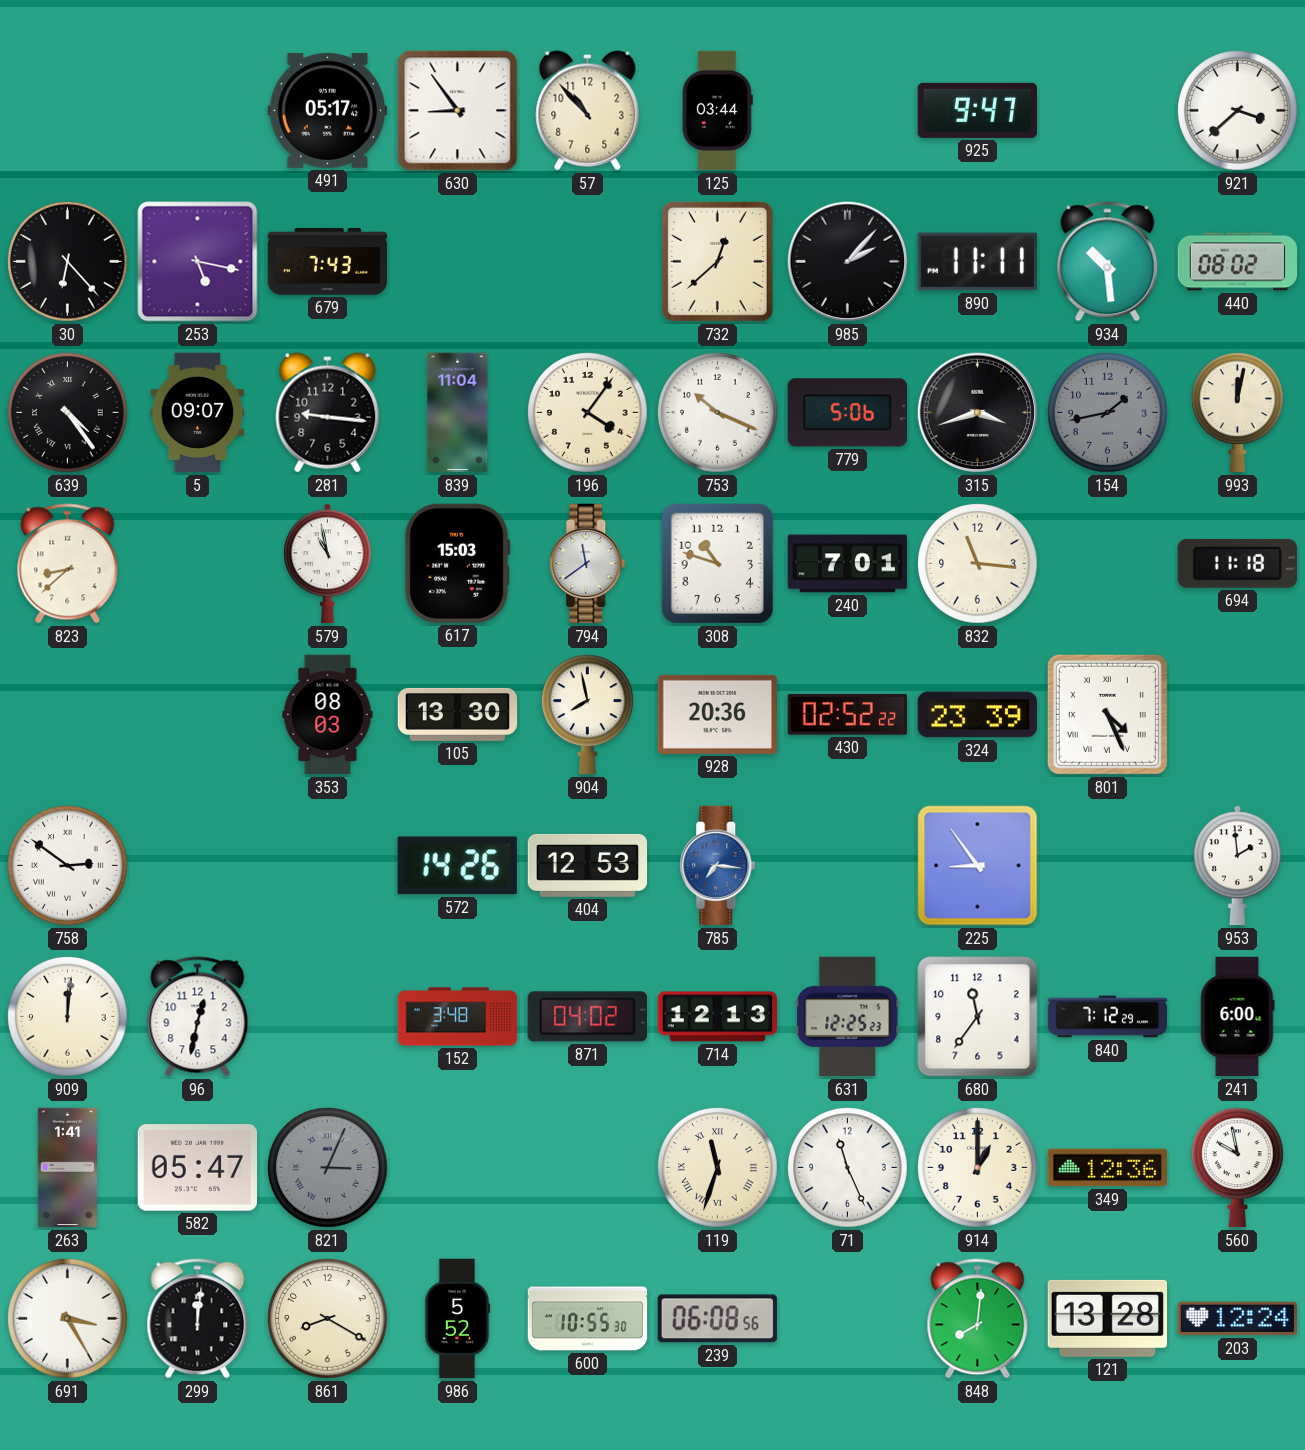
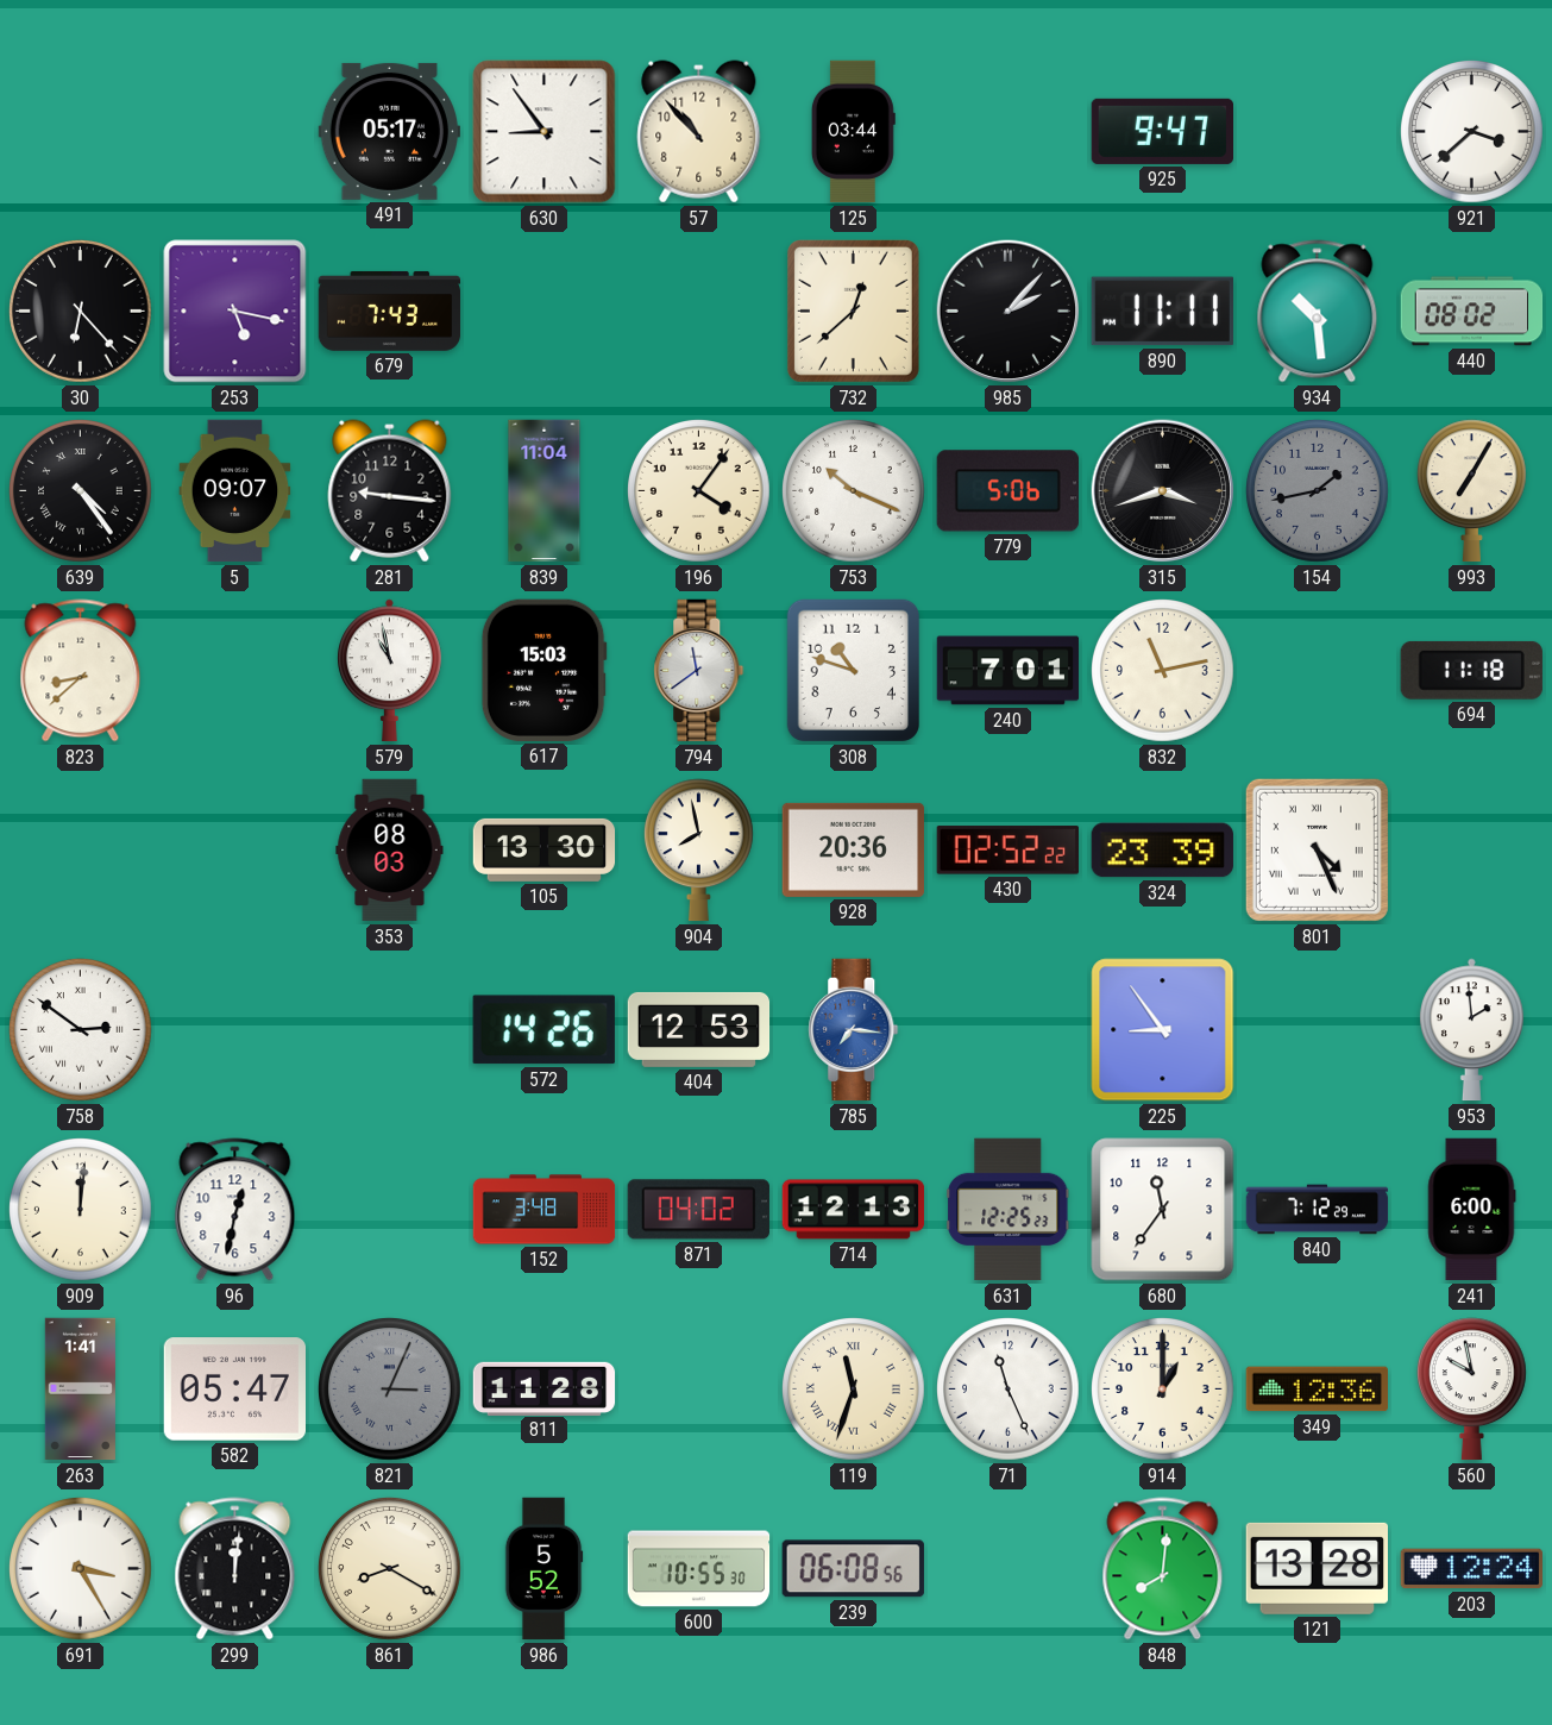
993: 12:02 -> 7:05
832: 11:16 -> 11:13
811: none -> 11:28
